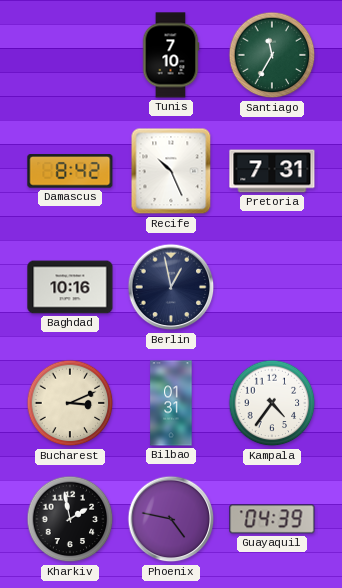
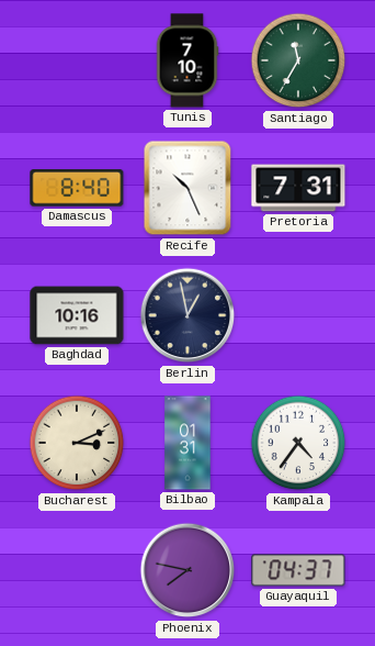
Damascus: 8:42 -> 8:40
Kharkiv: 1:58 -> none
Phoenix: 4:47 -> 7:47
Guayaquil: 04:39 -> 04:37
